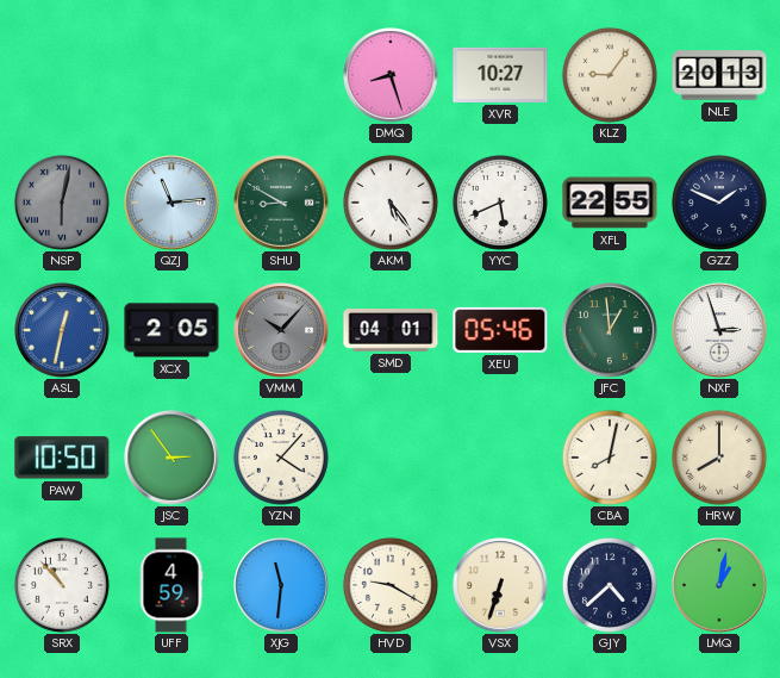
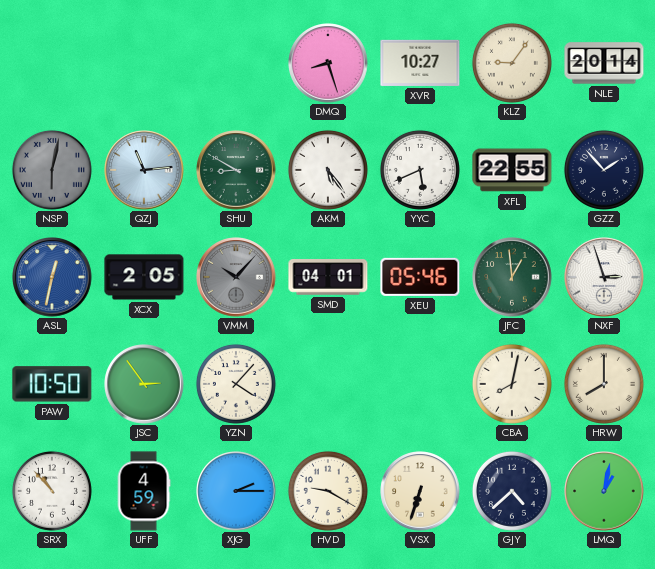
NLE: 20:13 -> 20:14
GZZ: 1:49 -> 1:53
XJG: 11:31 -> 2:15
